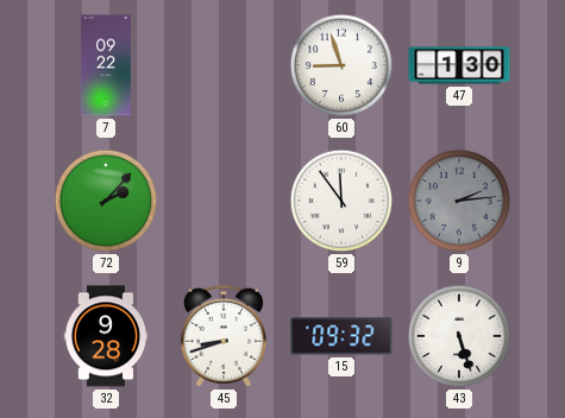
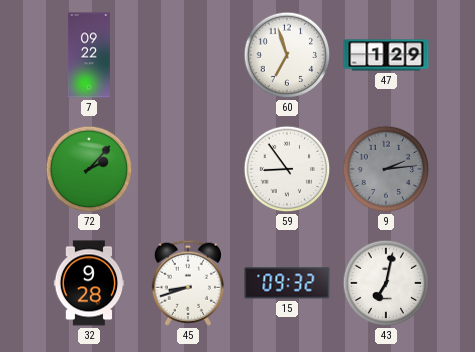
60: 8:57 -> 6:57
47: 1:30 -> 1:29
59: 11:54 -> 8:54
43: 5:27 -> 7:02
